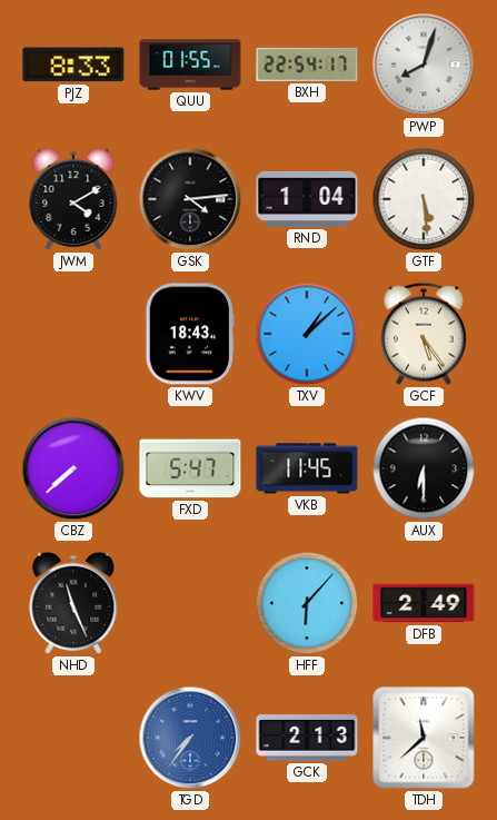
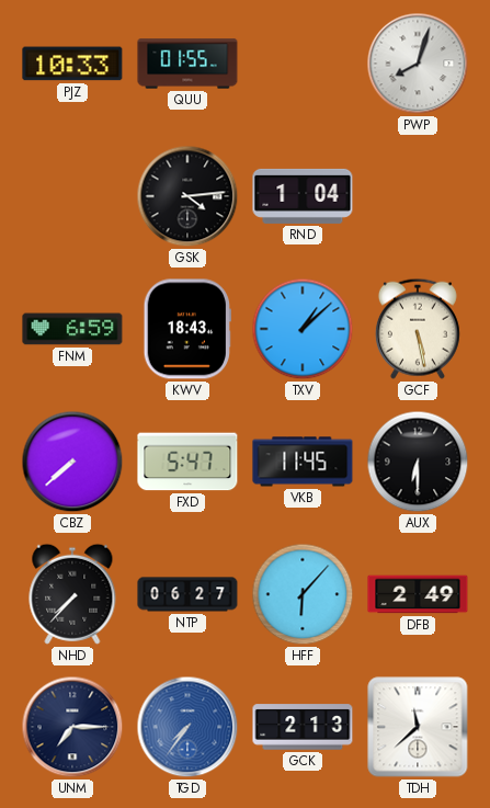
PJZ: 8:33 -> 10:33
BXH: 22:54 -> none
JWM: 4:10 -> none
GTF: 5:29 -> none
FNM: none -> 6:59
GCF: 5:24 -> 5:28
NHD: 11:26 -> 7:37
NTP: none -> 06:27
UNM: none -> 7:15
